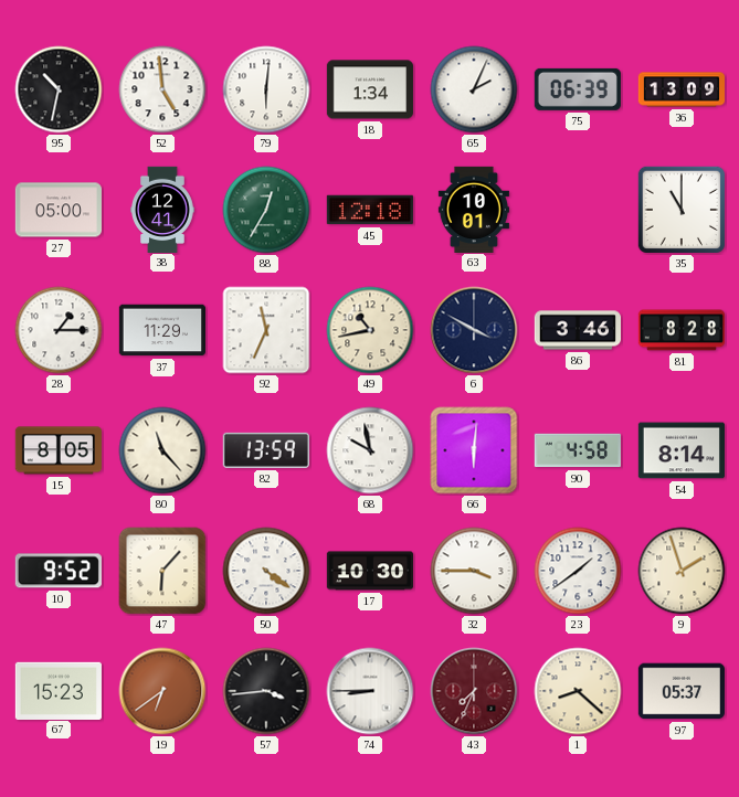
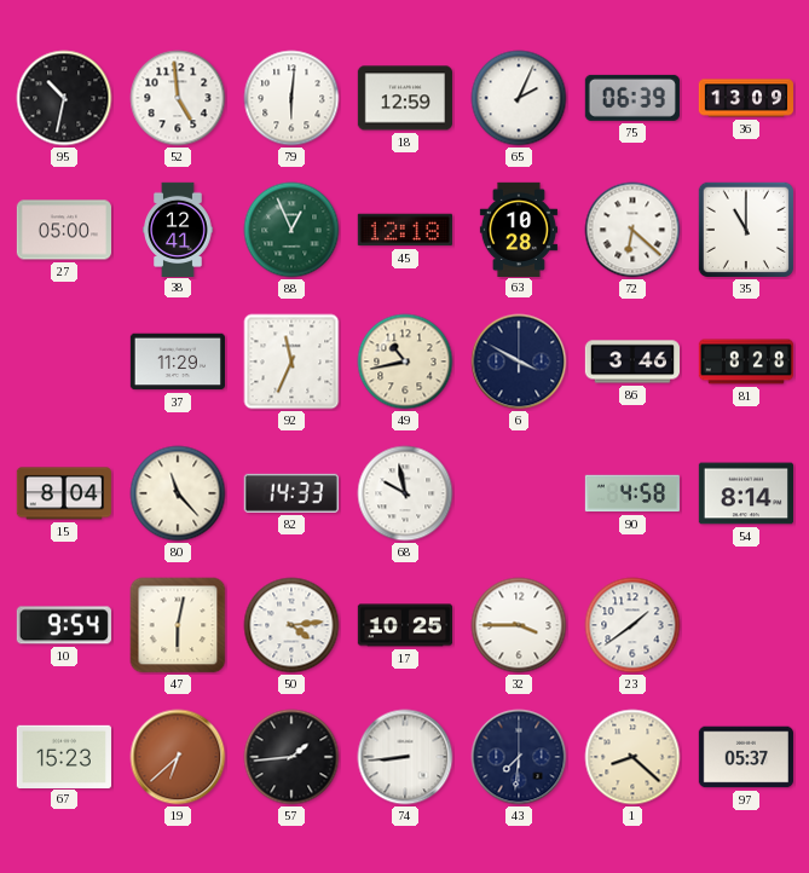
18: 1:34 -> 12:59
88: 12:35 -> 12:56
63: 10:01 -> 10:28
72: none -> 6:22
28: 1:15 -> none
15: 8:05 -> 8:04
82: 13:59 -> 14:33
66: 6:01 -> none
10: 9:52 -> 9:54
47: 6:07 -> 6:02
50: 4:21 -> 4:14
17: 10:30 -> 10:25
9: 1:57 -> none
19: 6:39 -> 6:38
57: 3:44 -> 1:44
74: 8:45 -> 8:44
43: 7:34 -> 7:31
43 dial: burgundy -> navy
